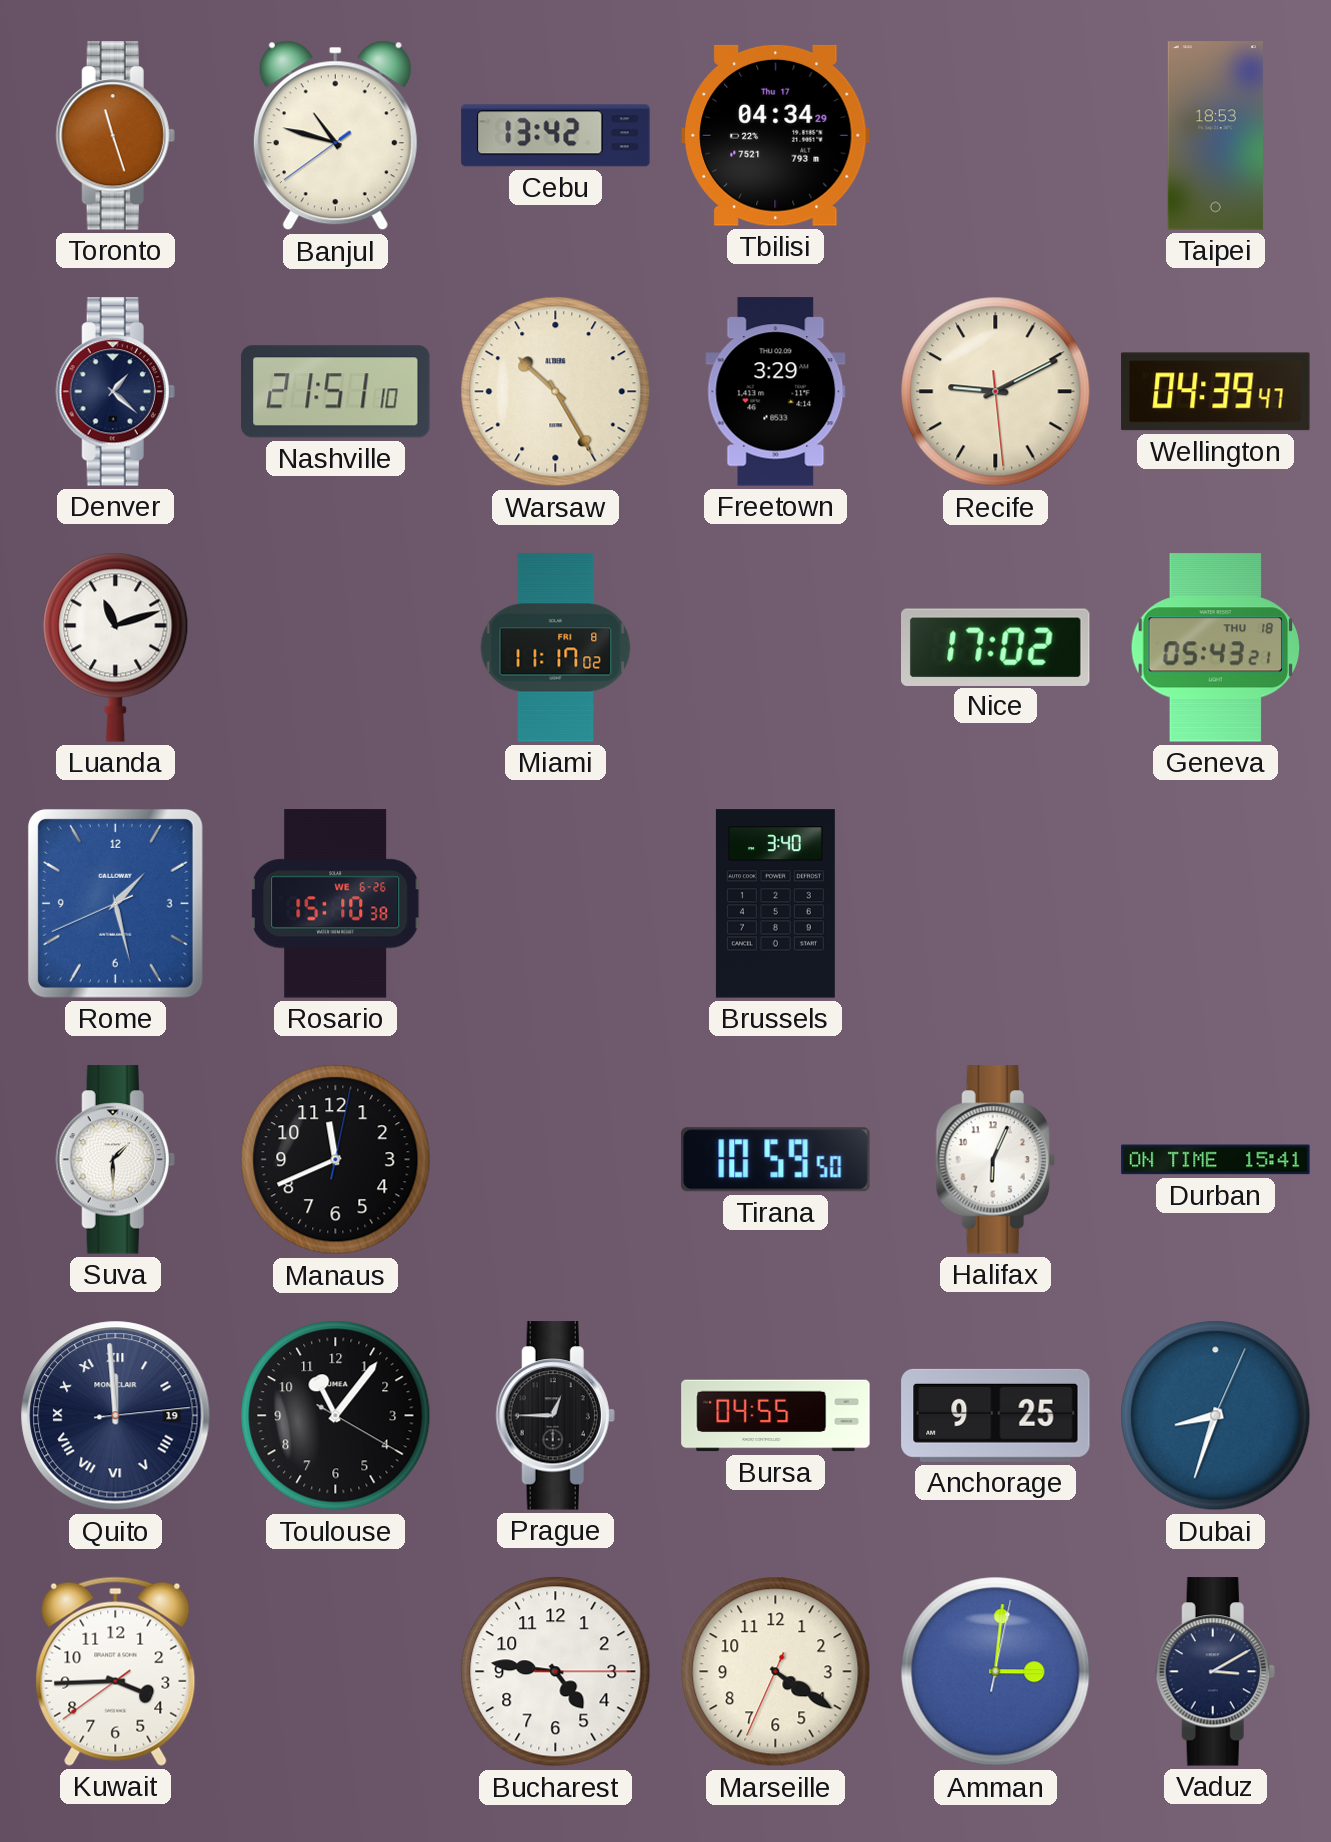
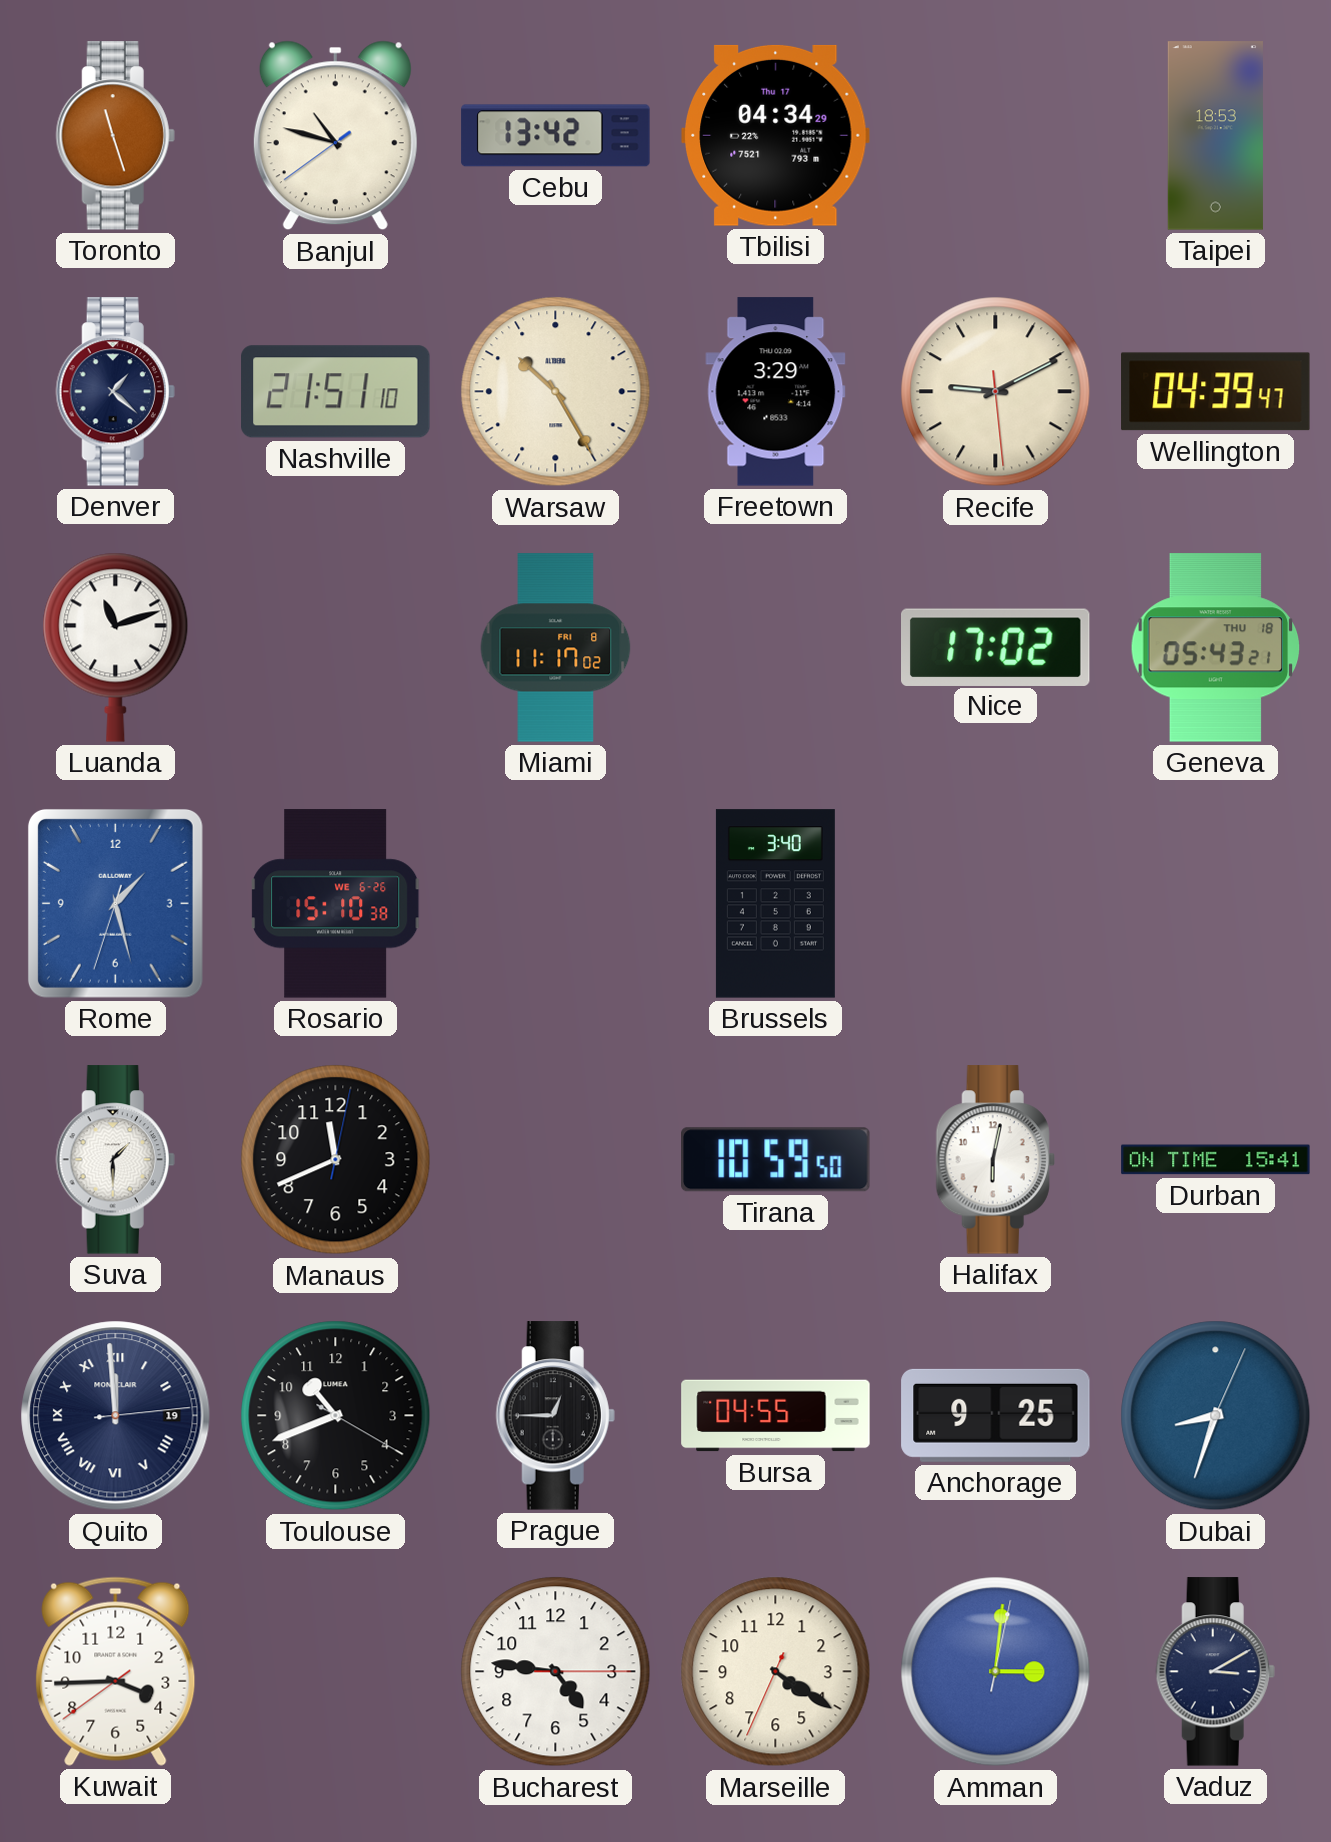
Rome: 1:27:41 -> 1:27:33
Halifax: 6:04 -> 6:02
Toulouse: 11:06 -> 10:41
